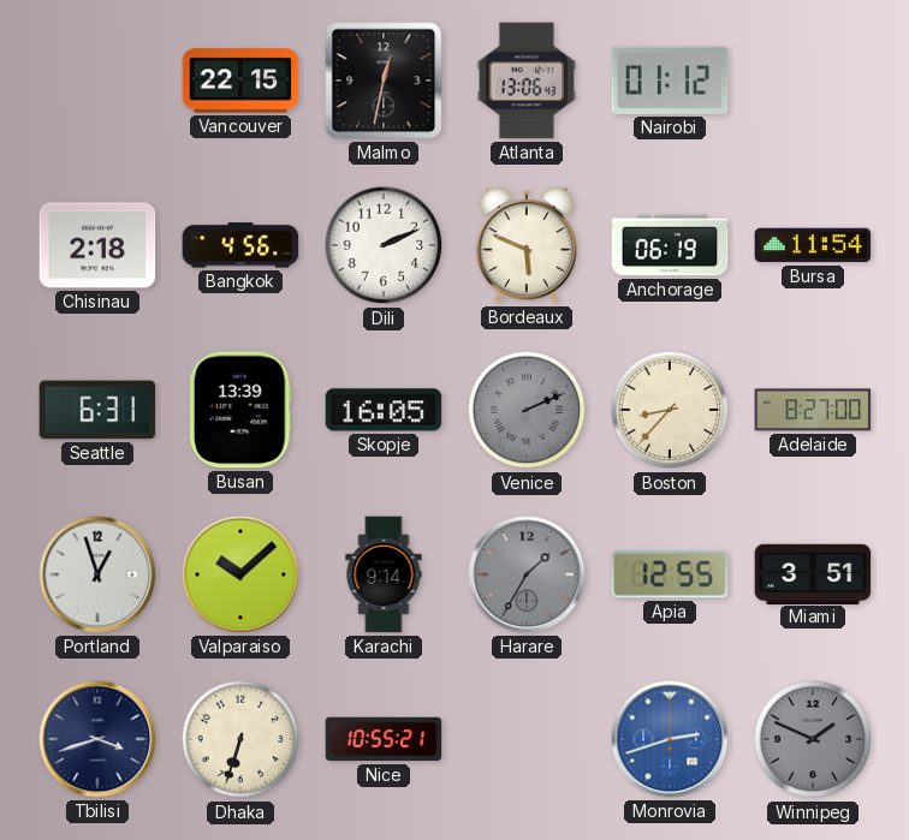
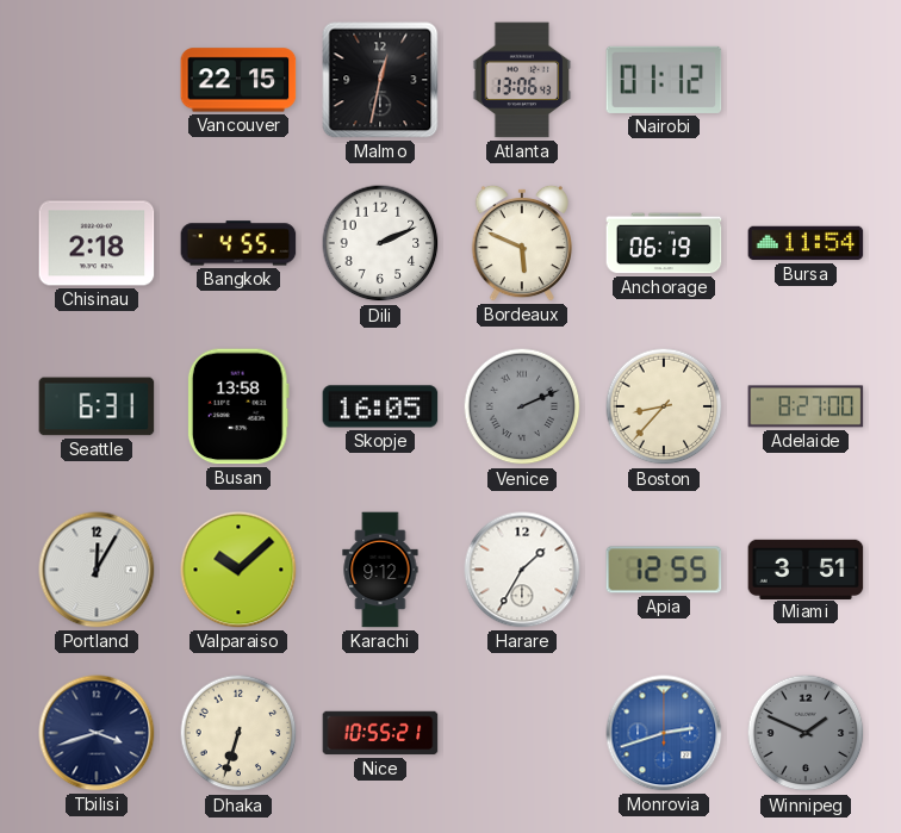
Bangkok: 4:56 -> 4:55
Busan: 13:39 -> 13:58
Portland: 12:57 -> 12:05
Karachi: 9:14 -> 9:12
Harare dial: grey -> white
